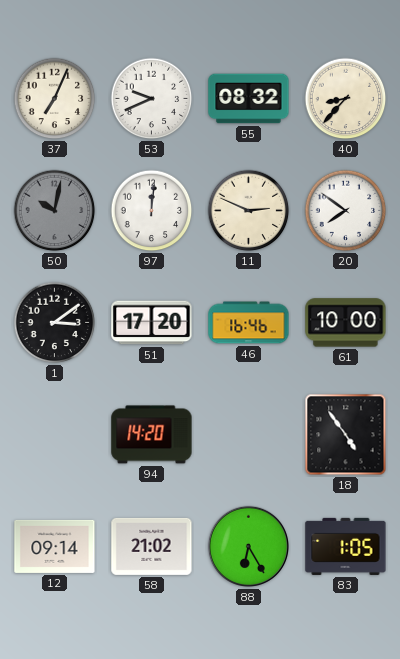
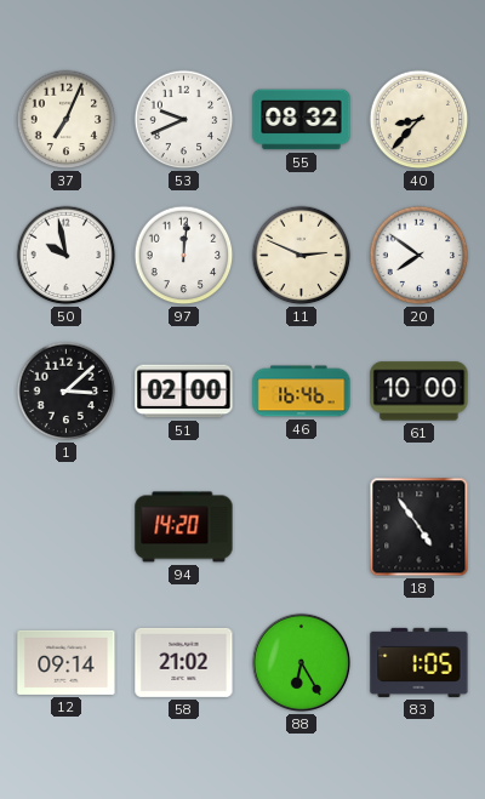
50: 10:02 -> 9:58
50 dial: grey -> white
1: 3:09 -> 3:08
51: 17:20 -> 02:00
